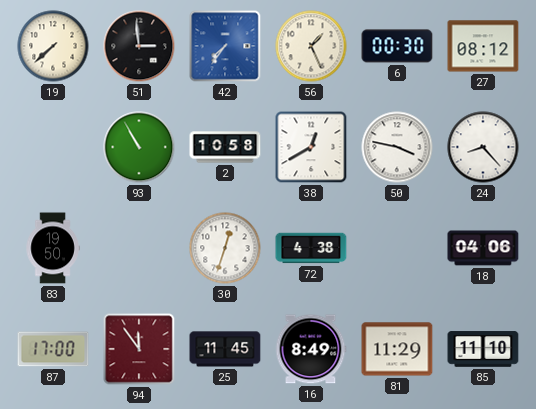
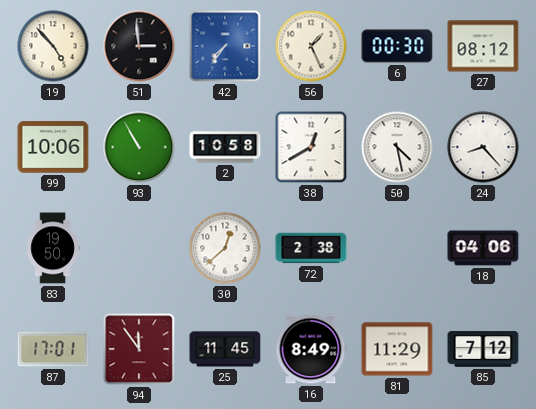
19: 7:38 -> 4:53
99: none -> 10:06
50: 3:47 -> 4:28
30: 12:33 -> 12:38
72: 4:38 -> 2:38
87: 17:00 -> 17:01
85: 11:10 -> 7:12
